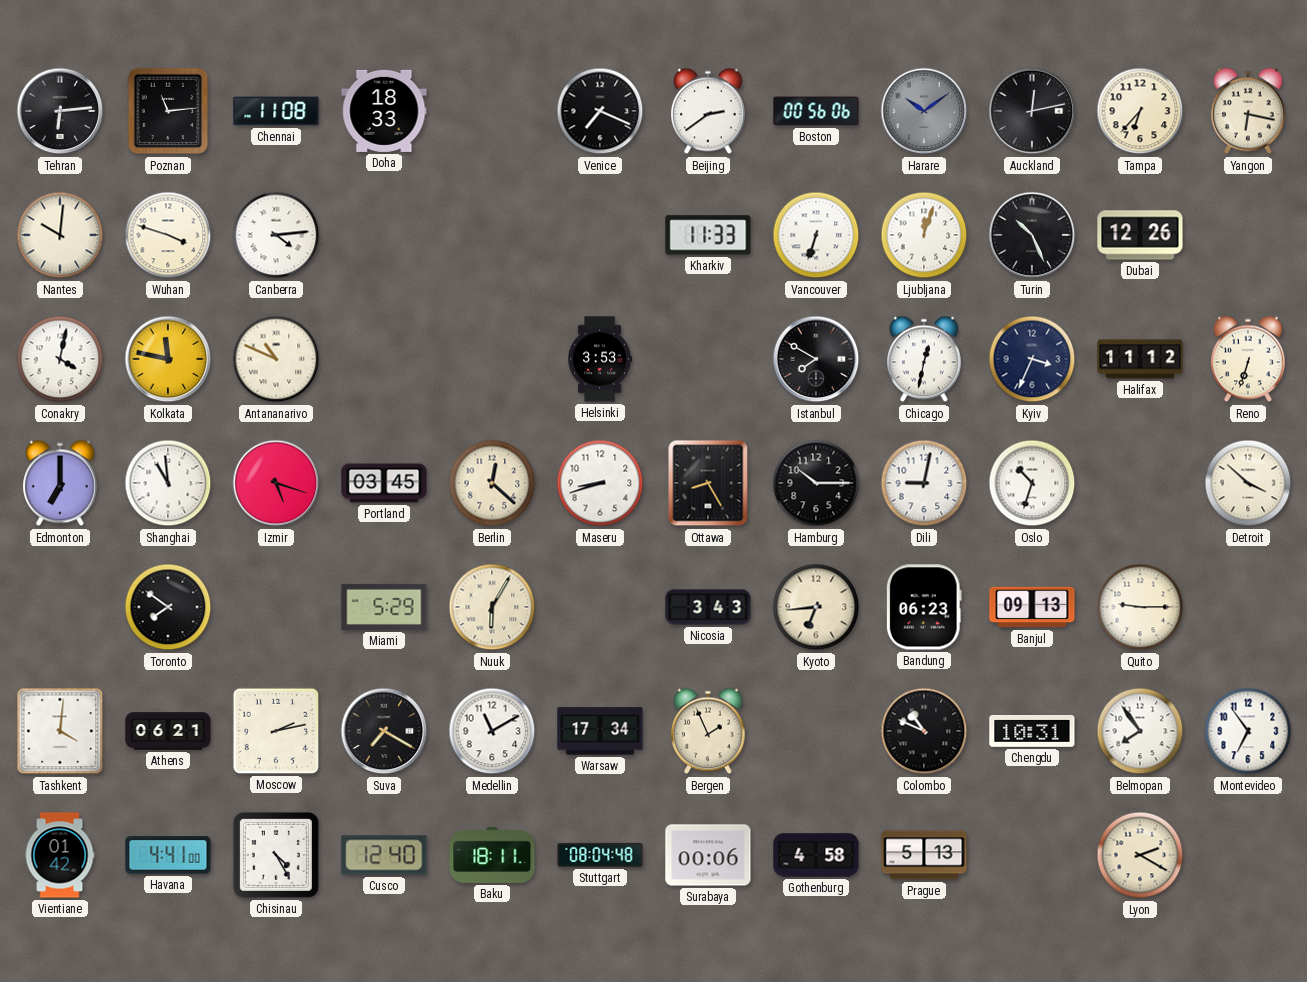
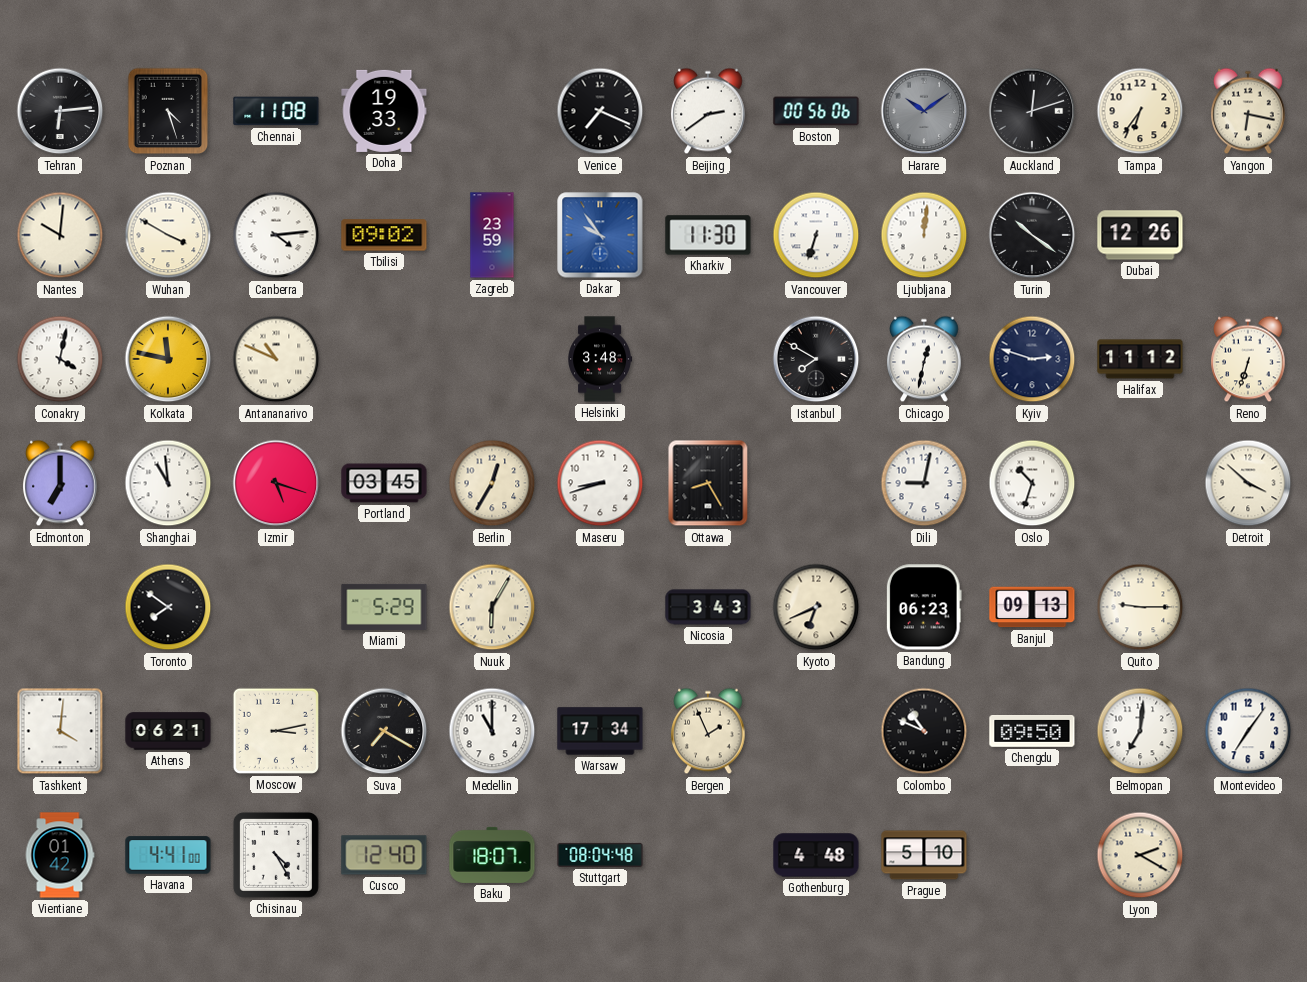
Poznan: 11:14 -> 4:27
Doha: 18:33 -> 19:33
Auckland: 12:13 -> 12:12
Tampa: 6:37 -> 6:36
Wuhan: 3:48 -> 3:50
Tbilisi: none -> 09:02
Zagreb: none -> 23:59
Dakar: none -> 9:54
Kharkiv: 11:33 -> 11:30
Ljubljana: 12:03 -> 12:01
Turin: 10:26 -> 10:21
Helsinki: 3:53 -> 3:48
Kyiv: 3:34 -> 2:48
Berlin: 12:22 -> 12:35
Hamburg: 10:15 -> none
Kyoto: 6:44 -> 6:41
Moscow: 2:13 -> 3:13
Medellin: 11:10 -> 11:00
Chengdu: 10:31 -> 09:50
Belmopan: 7:54 -> 7:01
Montevideo: 6:54 -> 7:06
Baku: 18:11 -> 18:07
Surabaya: 00:06 -> none
Gothenburg: 4:58 -> 4:48
Prague: 5:13 -> 5:10
